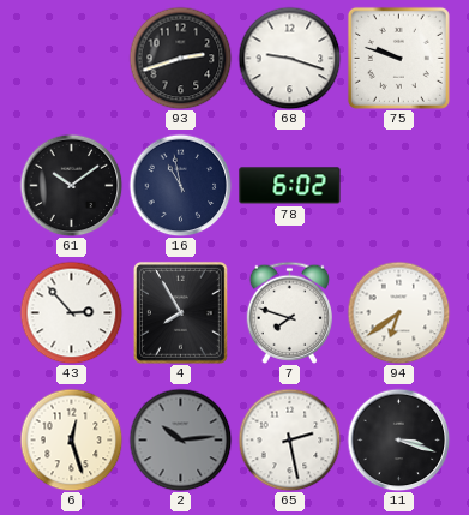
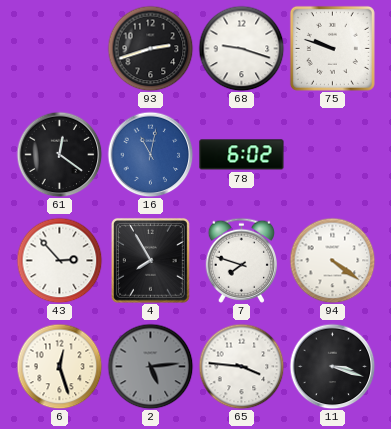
61: 10:09 -> 12:21
16: 10:58 -> 11:02
16 dial: navy -> blue
94: 6:39 -> 4:21
2: 10:14 -> 5:14
65: 2:28 -> 3:46
